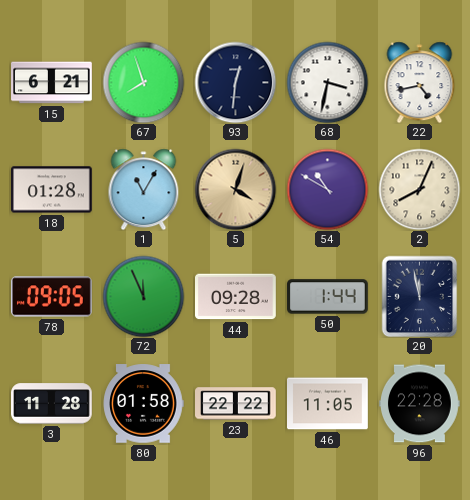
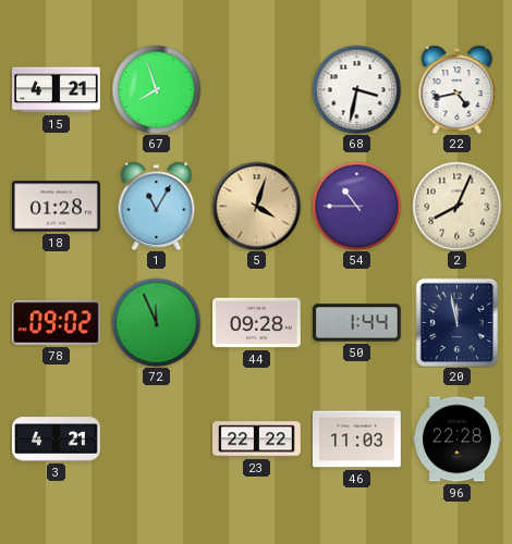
15: 6:21 -> 4:21
93: 12:31 -> none
54: 10:50 -> 10:45
78: 09:05 -> 09:02
3: 11:28 -> 4:21
80: 01:58 -> none
46: 11:05 -> 11:03
